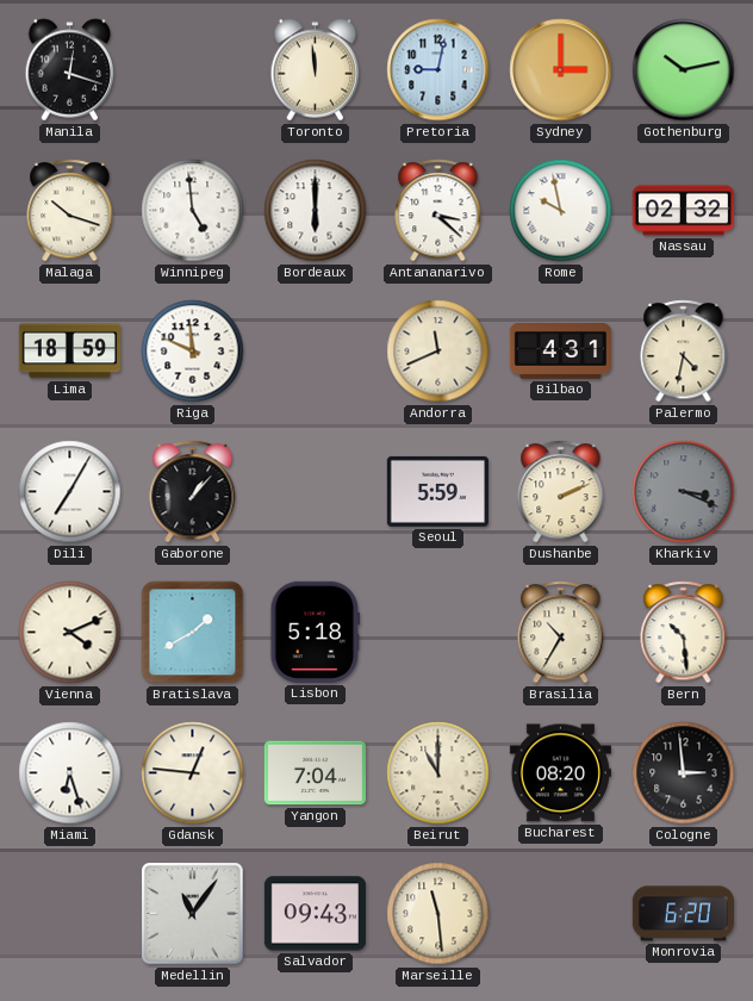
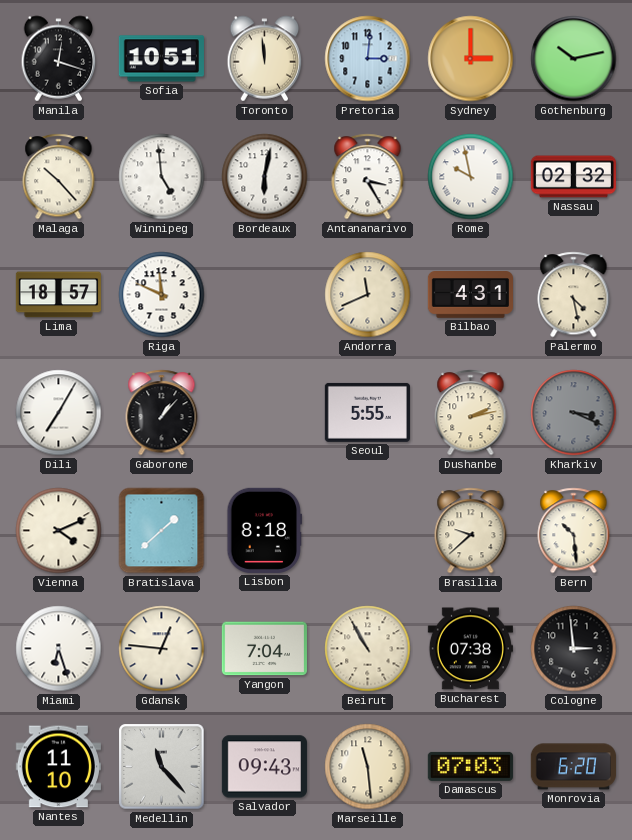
Sofia: none -> 10:51
Pretoria: 9:02 -> 3:01
Malaga: 10:18 -> 10:23
Bordeaux: 6:00 -> 6:02
Antananarivo: 3:22 -> 3:25
Lima: 18:59 -> 18:57
Palermo: 4:32 -> 4:28
Seoul: 5:59 -> 5:55
Dushanbe: 2:11 -> 2:13
Bratislava: 1:40 -> 1:38
Lisbon: 5:18 -> 8:18
Brasilia: 10:35 -> 9:38
Beirut: 11:00 -> 10:55
Bucharest: 08:20 -> 07:38
Nantes: none -> 11:10
Medellin: 11:06 -> 11:23
Damascus: none -> 07:03
